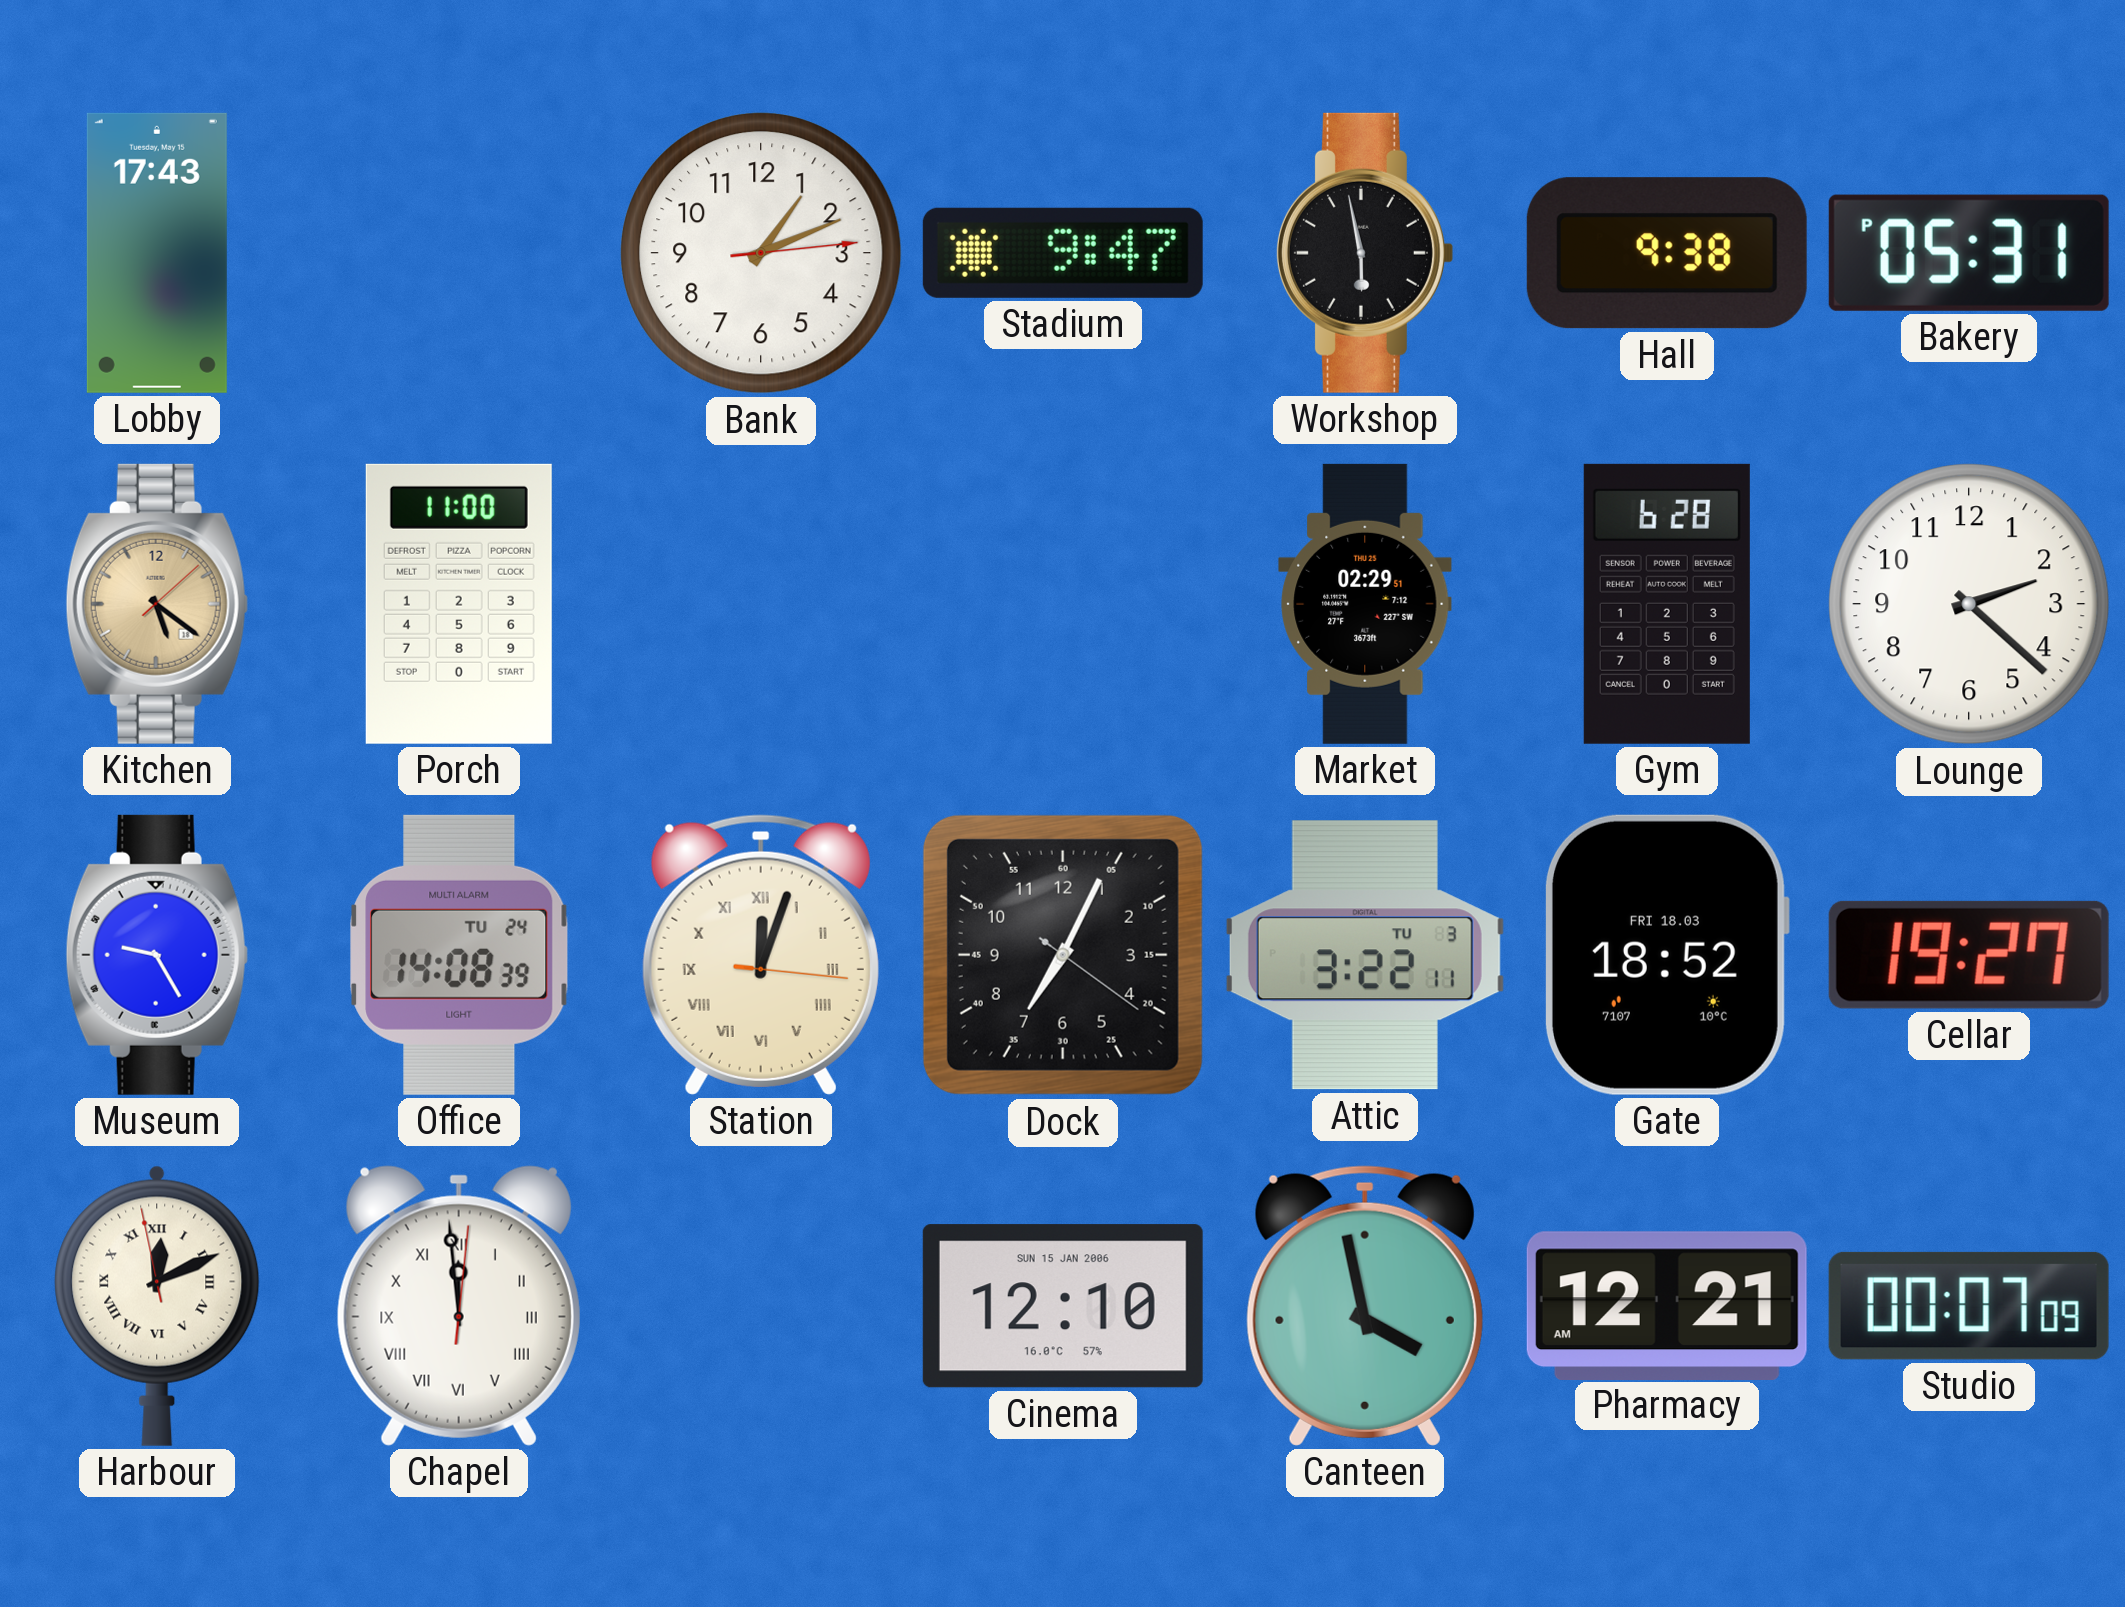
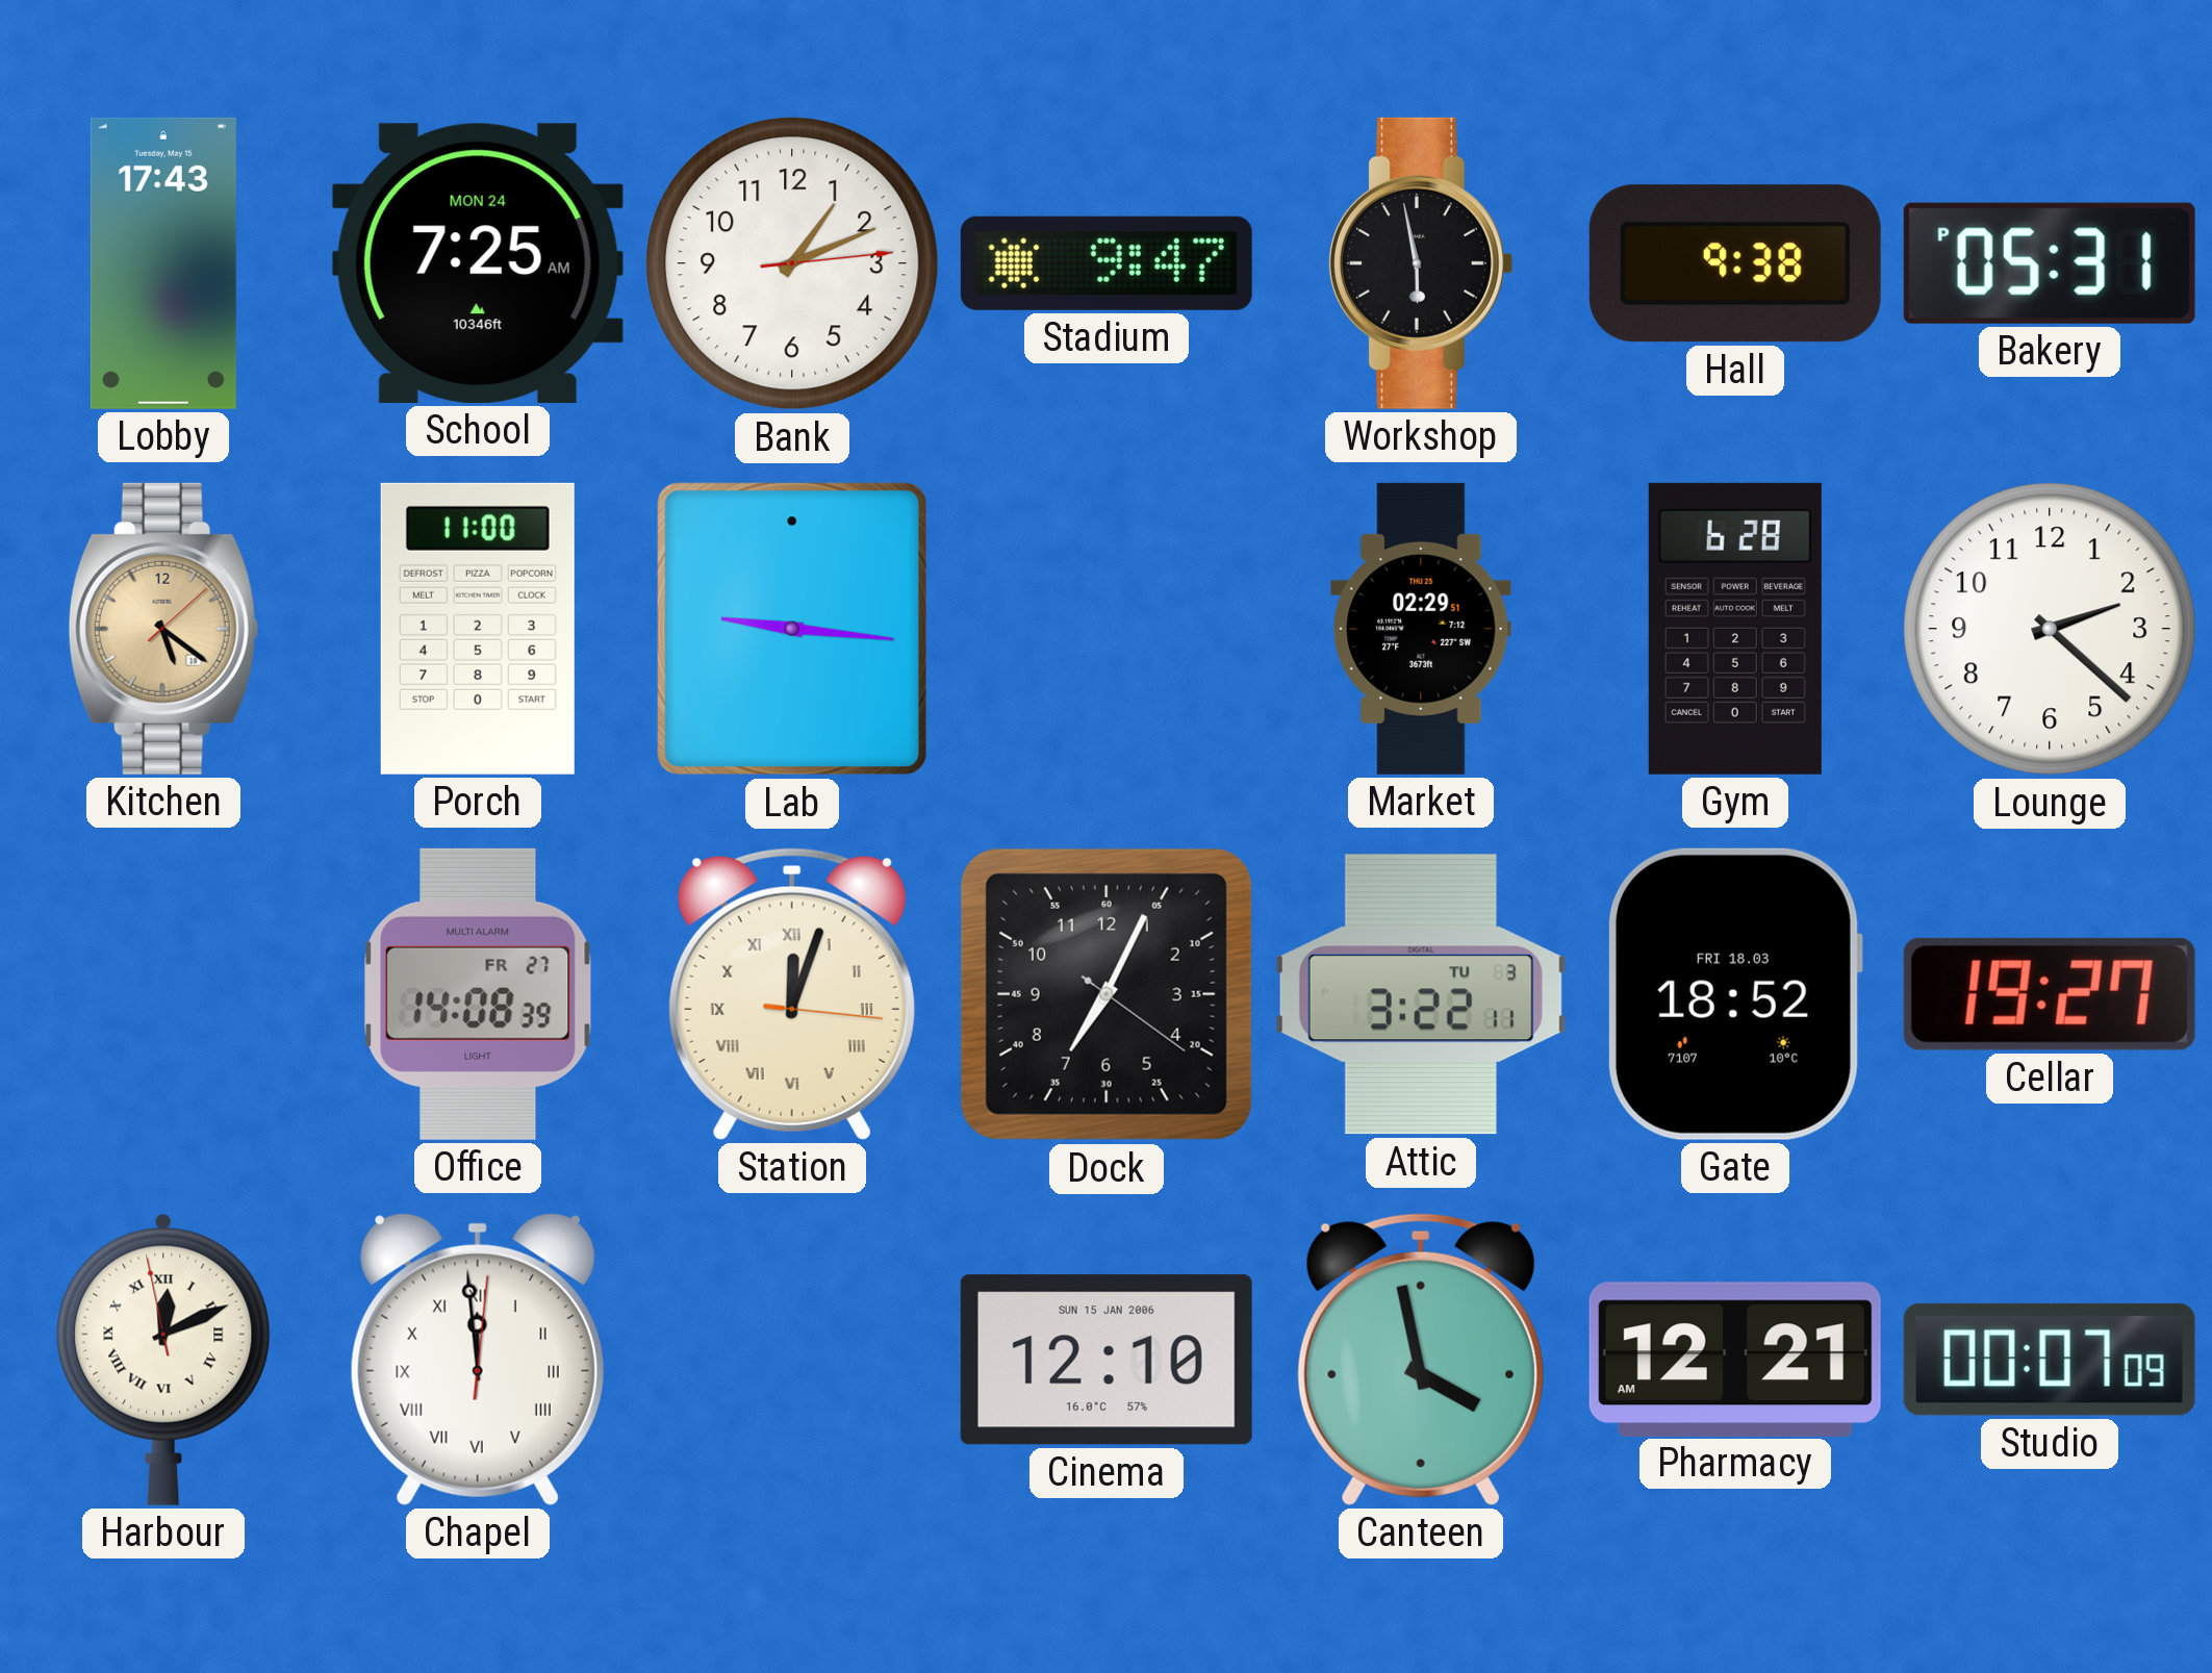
School: none -> 7:25
Lab: none -> 9:16
Museum: 9:25 -> none
Office date: TU 24 -> FR 27
